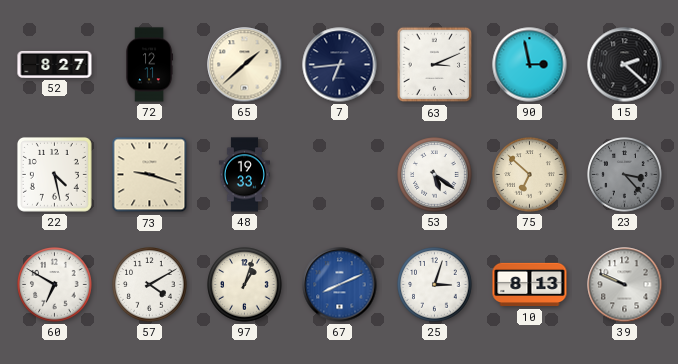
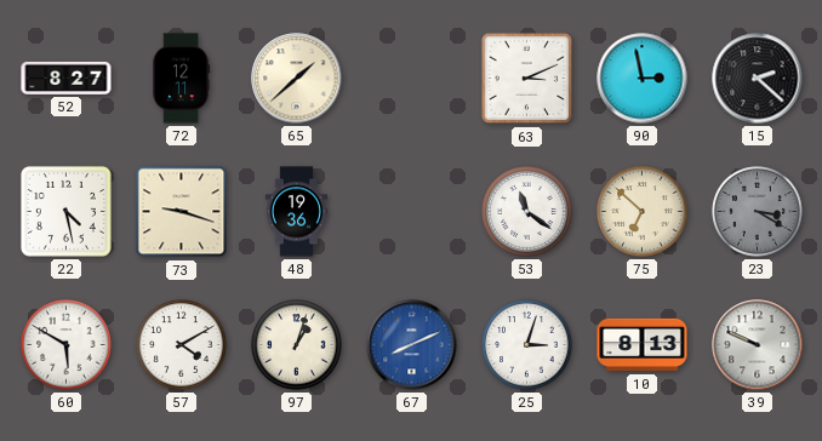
7: 6:44 -> none
48: 19:33 -> 19:36
53: 5:21 -> 11:21
23: 3:23 -> 3:20
60: 6:50 -> 5:50
